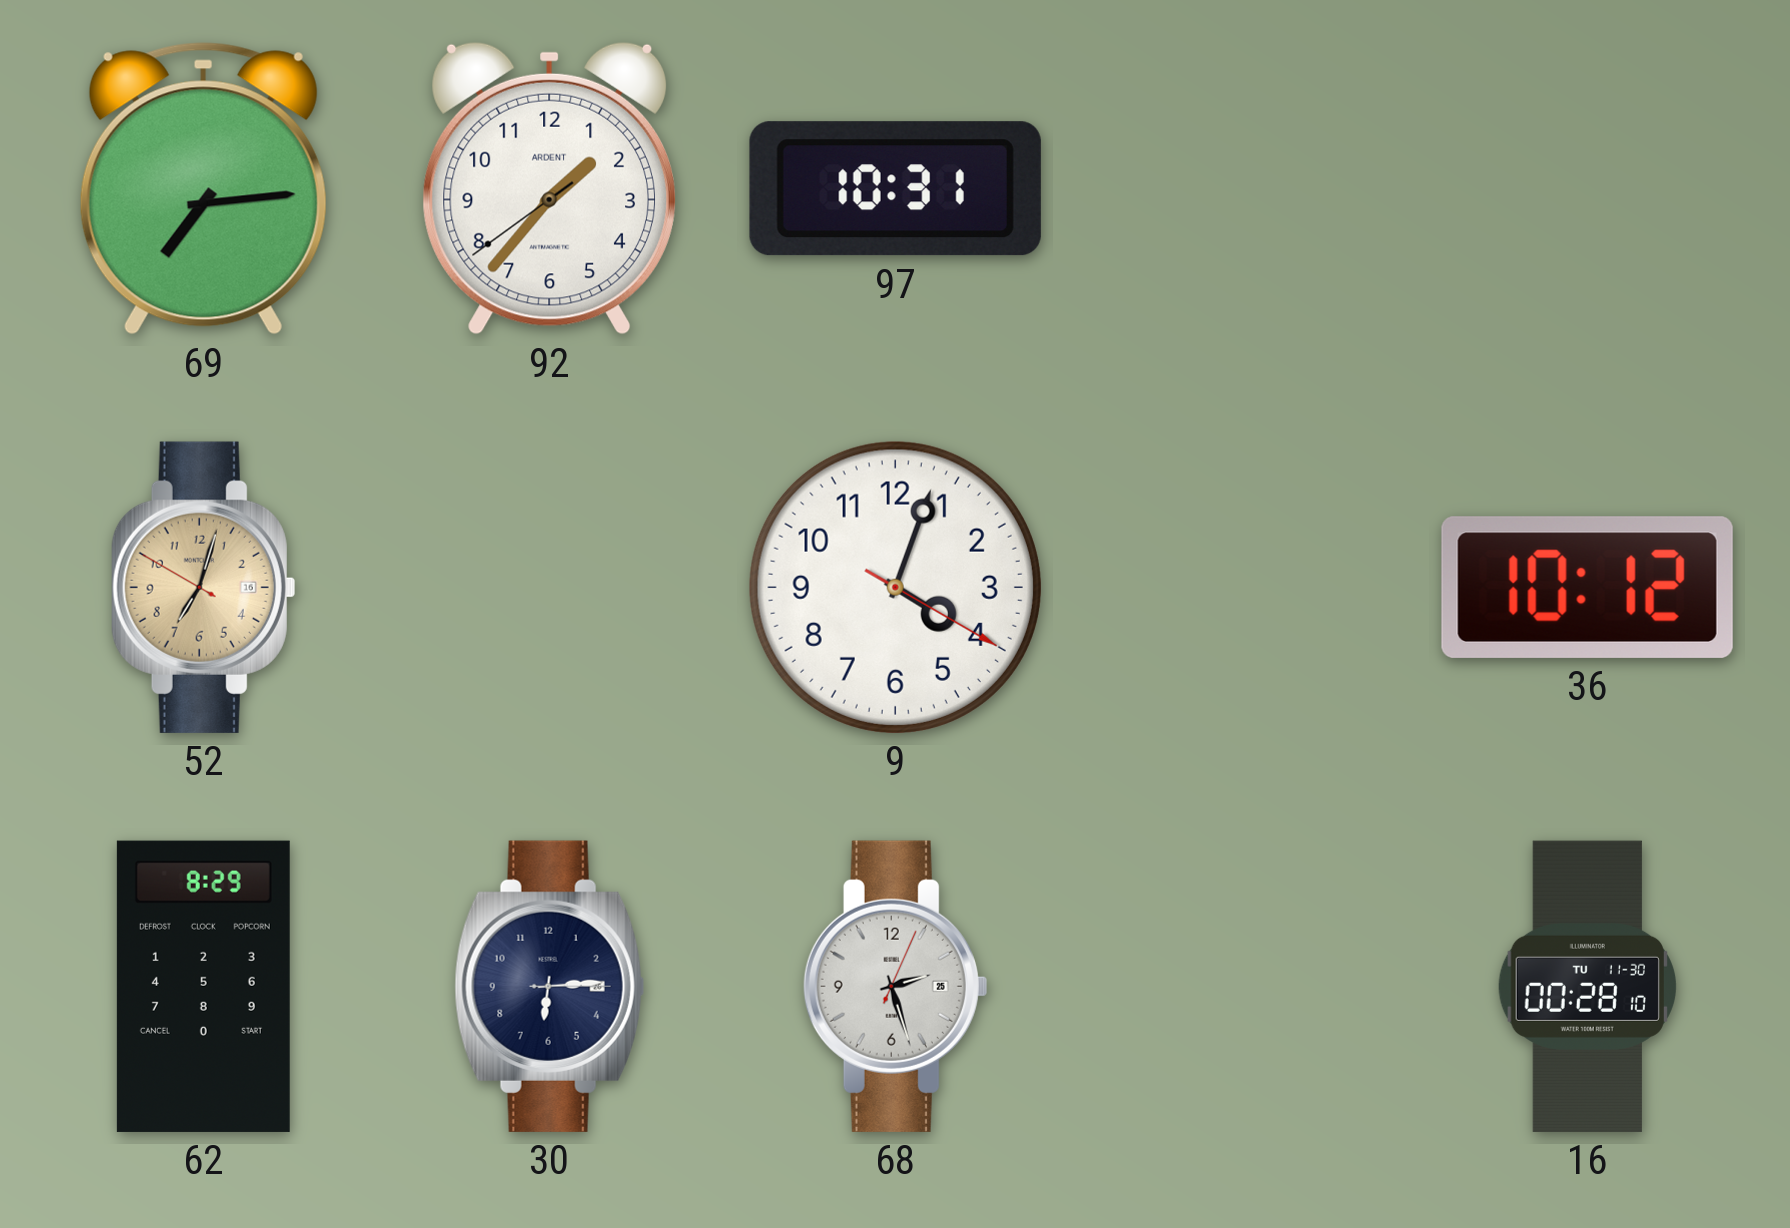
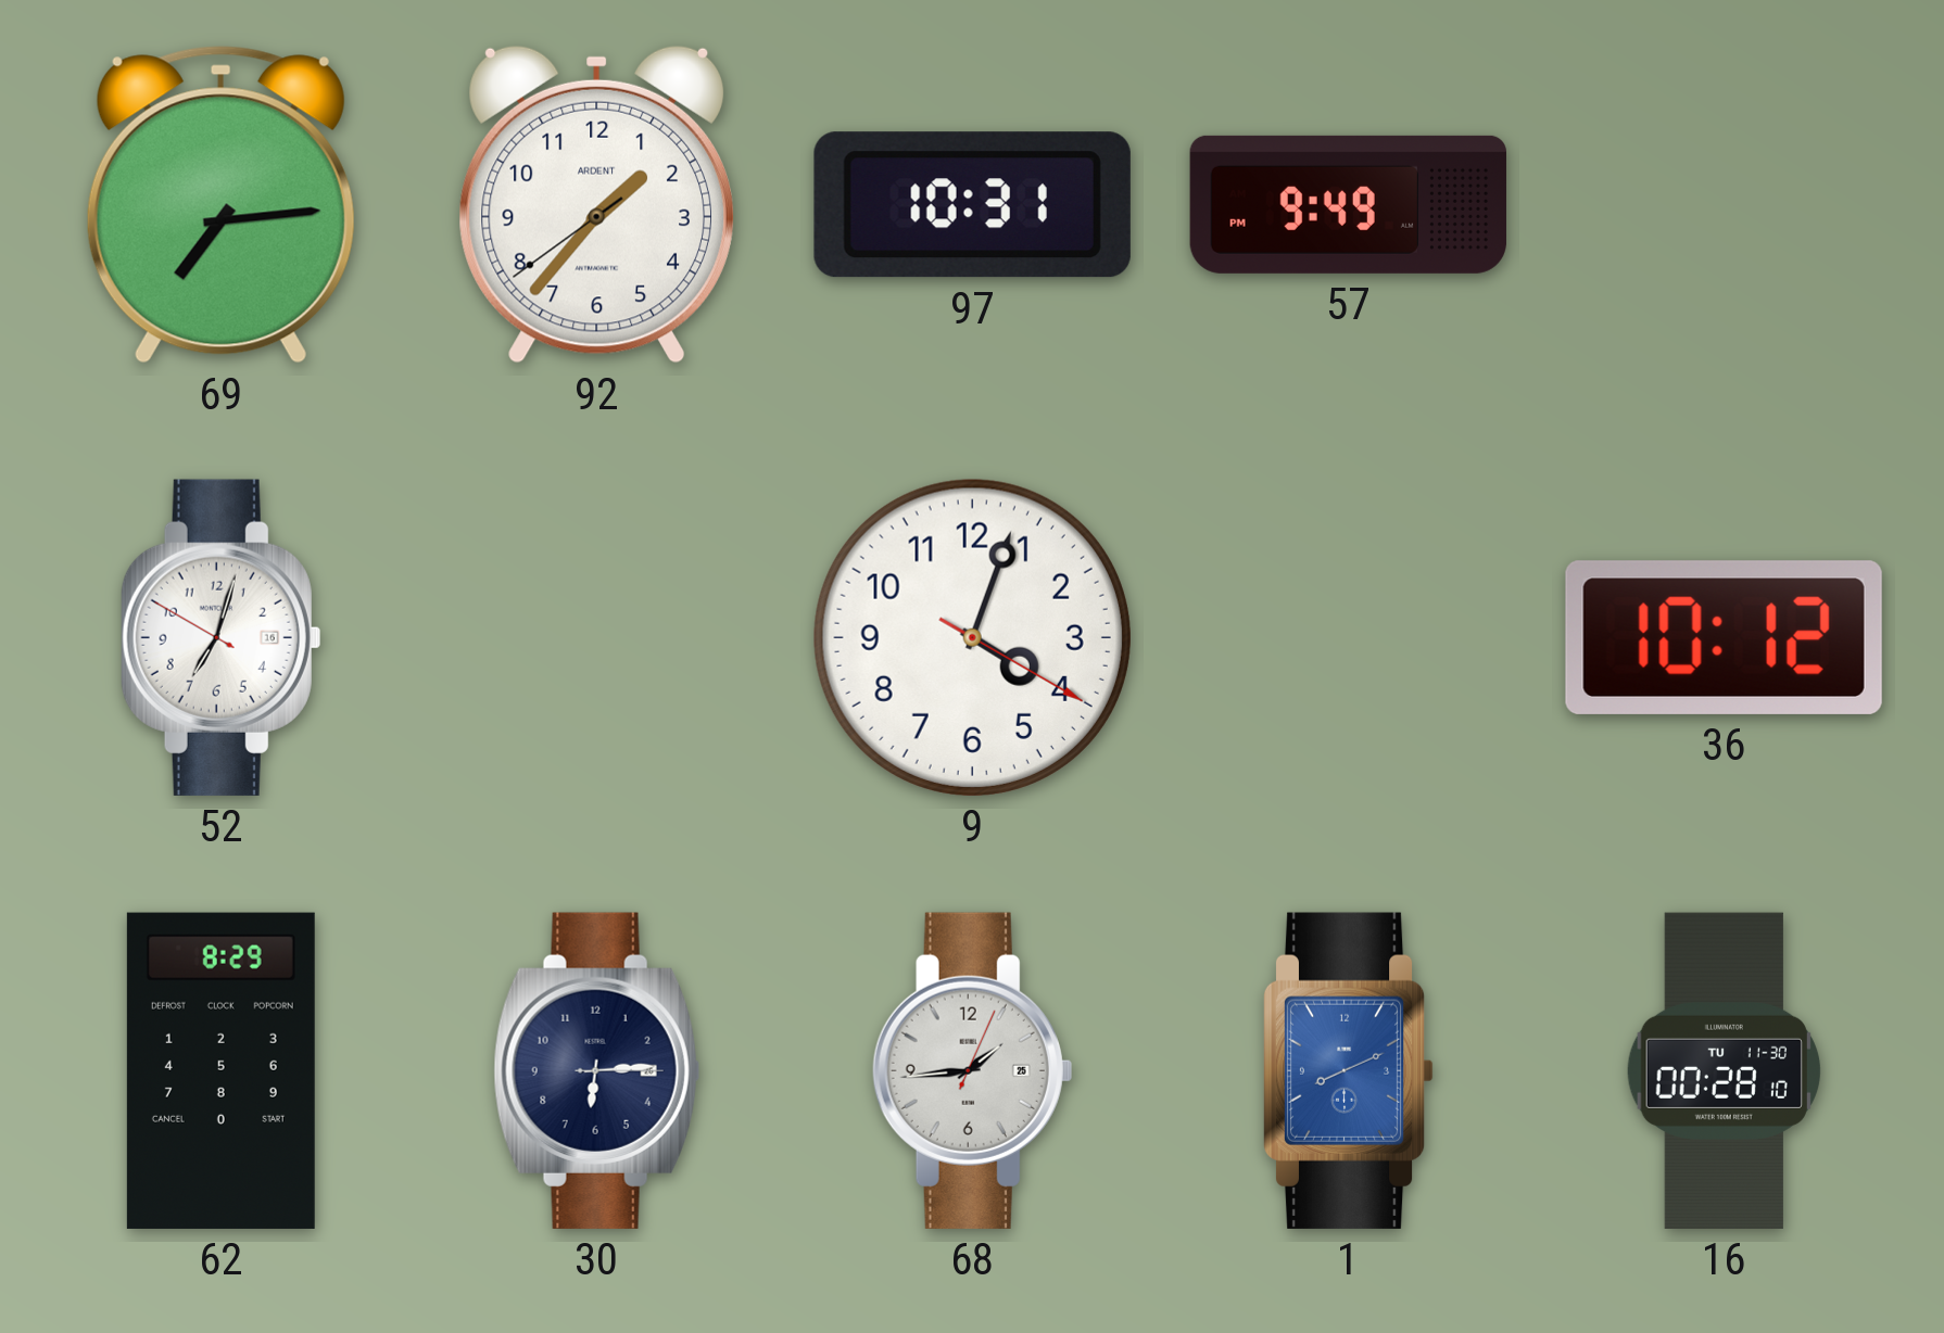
57: none -> 9:49
52 dial: champagne -> white
68: 2:27 -> 1:44
1: none -> 8:11
